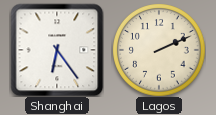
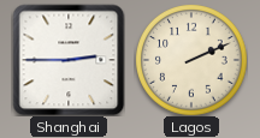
Shanghai: 6:24 -> 2:45
